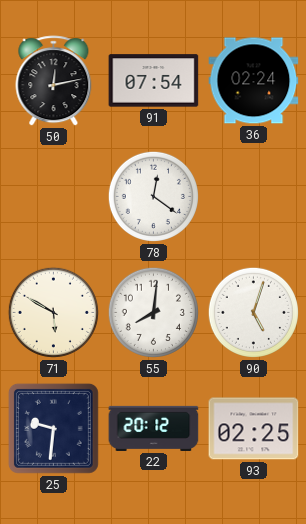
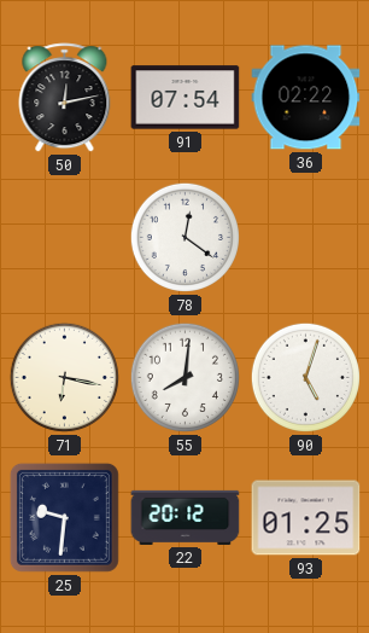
36: 02:24 -> 02:22
71: 5:50 -> 6:17
93: 02:25 -> 01:25
